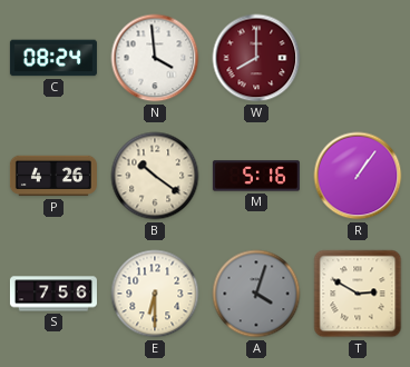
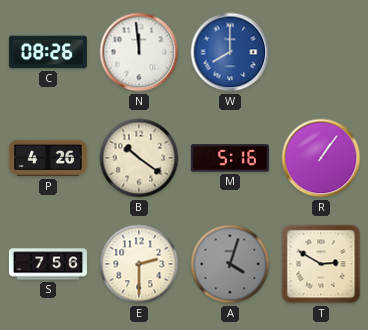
C: 08:24 -> 08:26
N: 3:59 -> 11:59
W dial: burgundy -> blue
E: 6:30 -> 2:30
